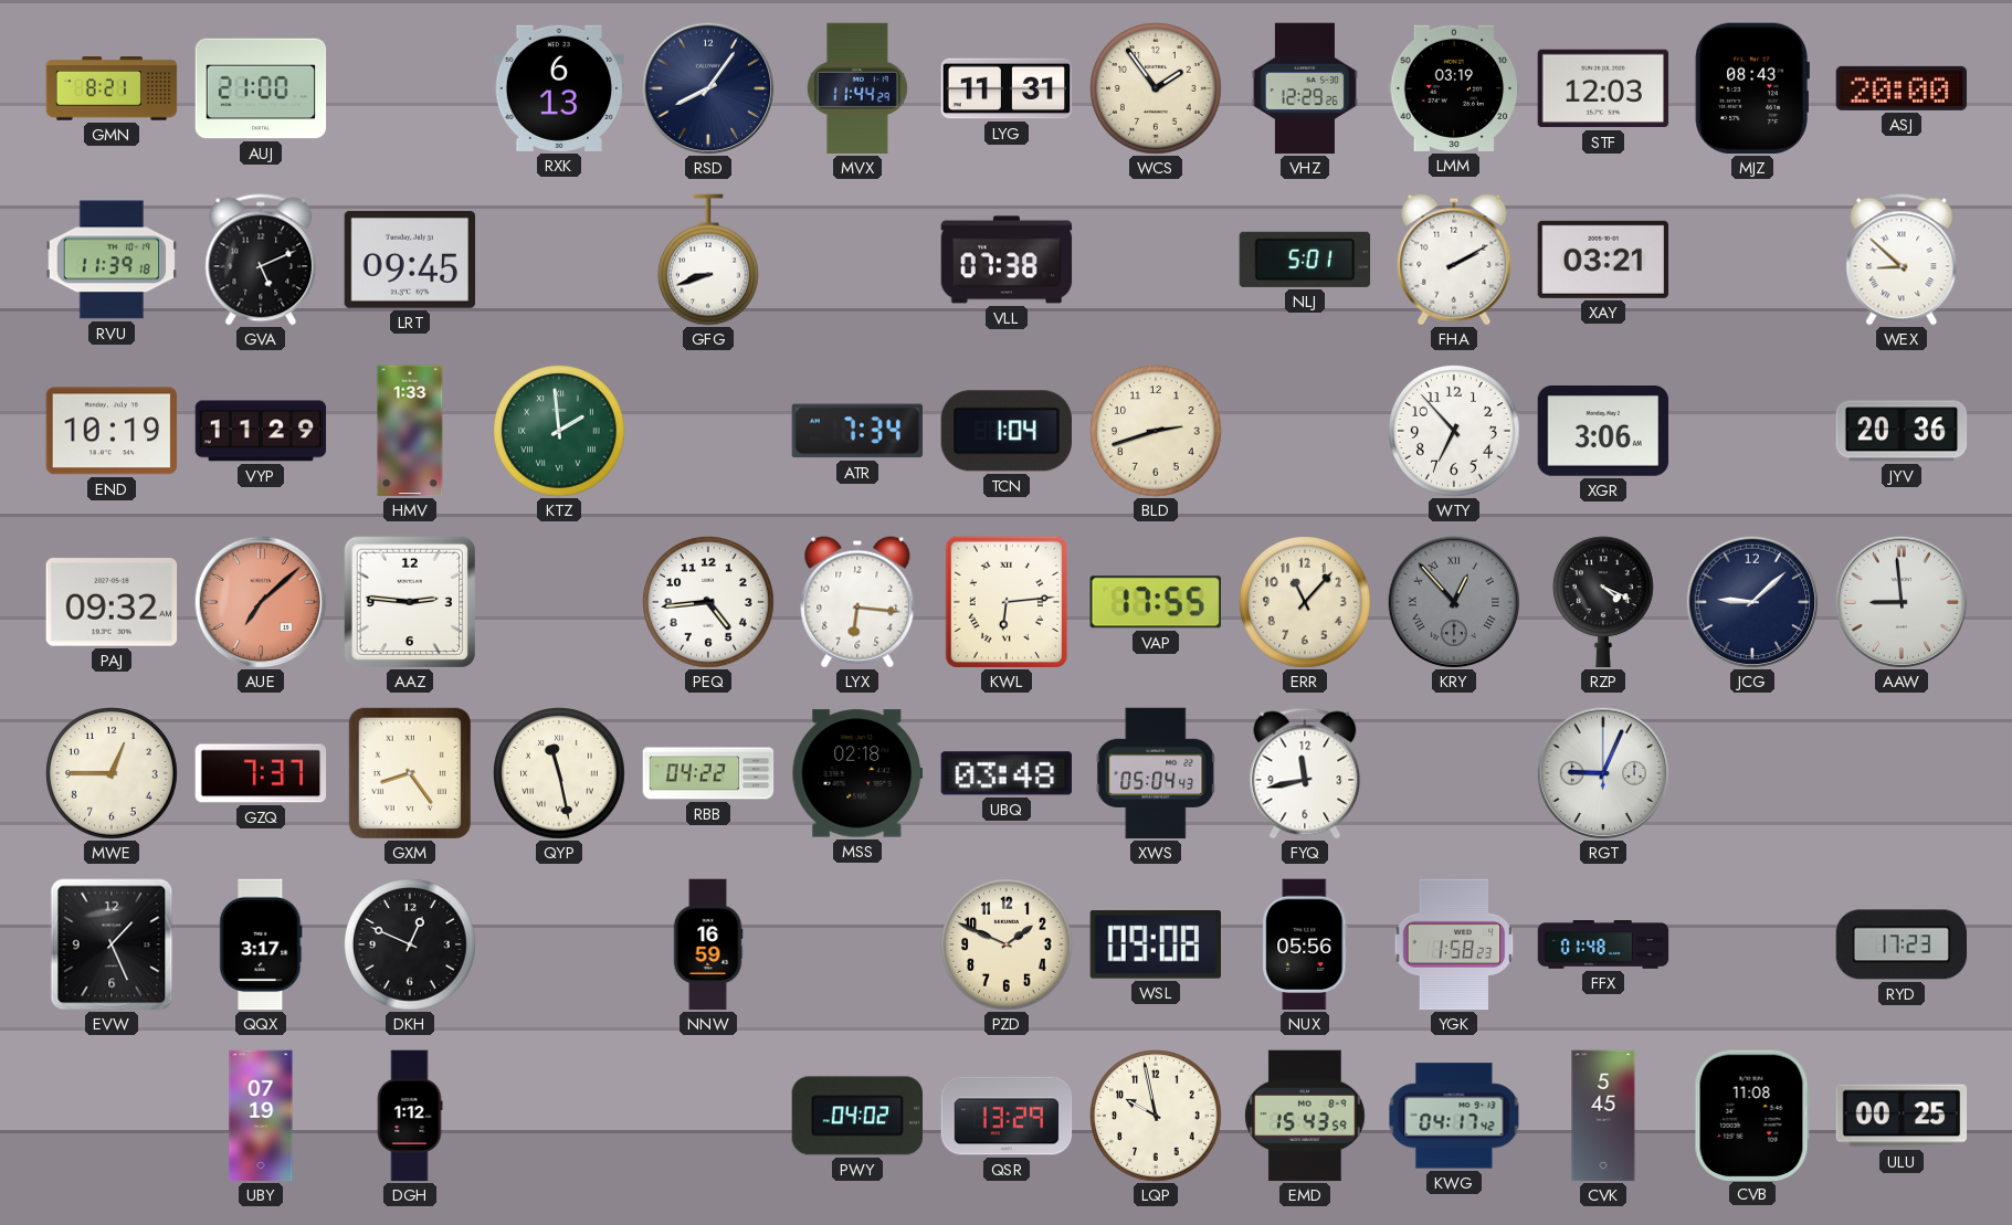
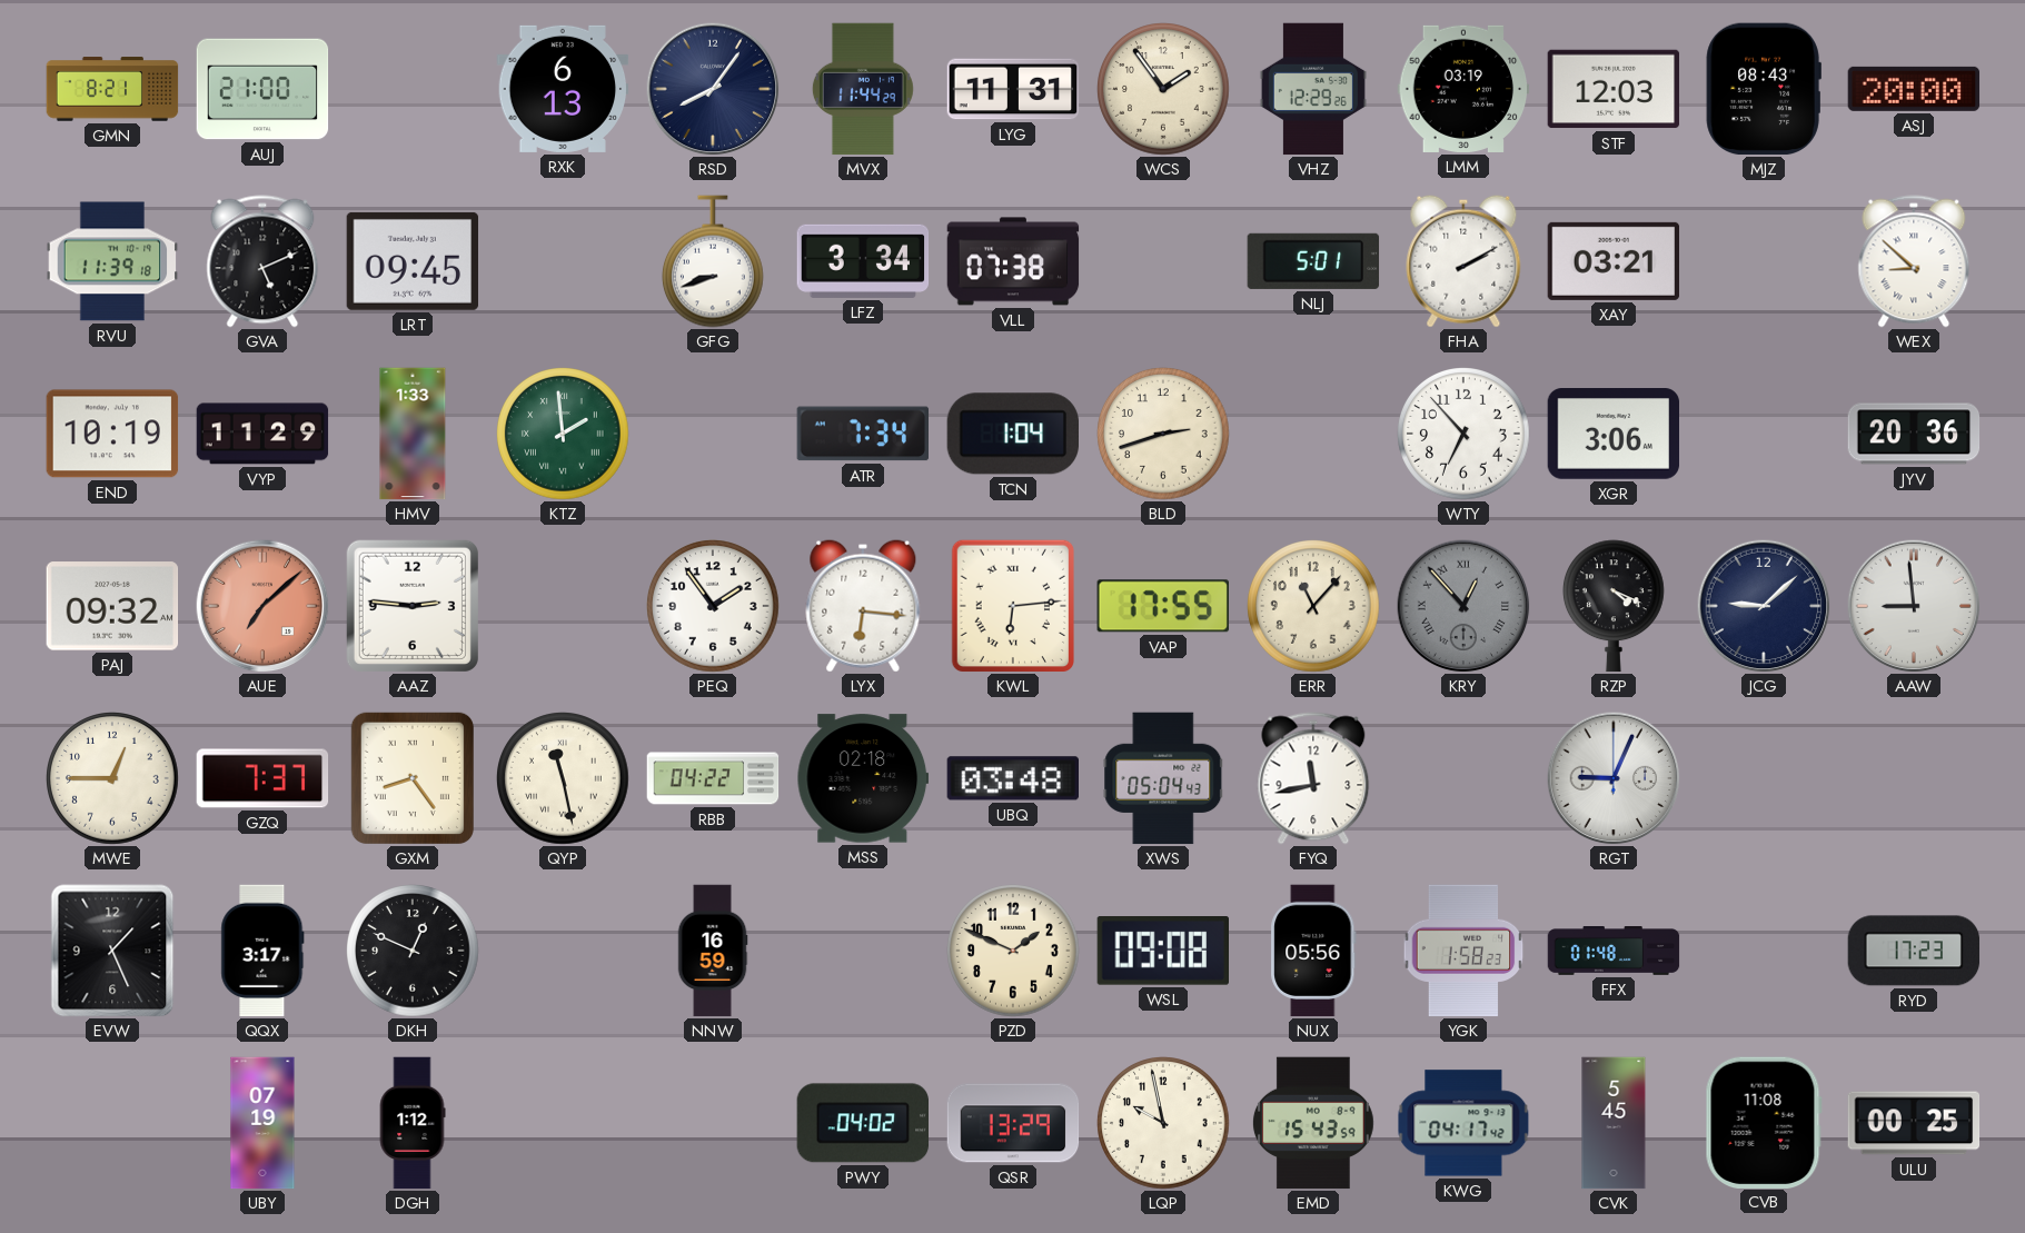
LFZ: none -> 3:34
PEQ: 4:44 -> 1:54
